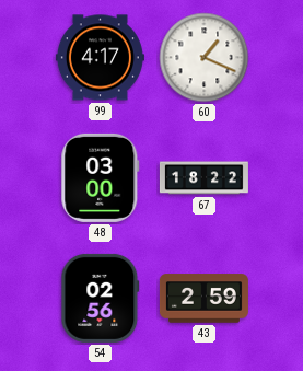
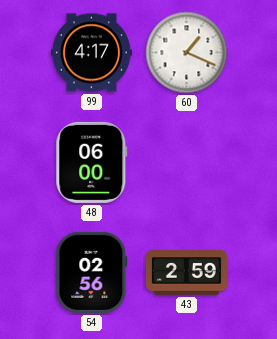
48: 03:00 -> 06:00
67: 18:22 -> none
